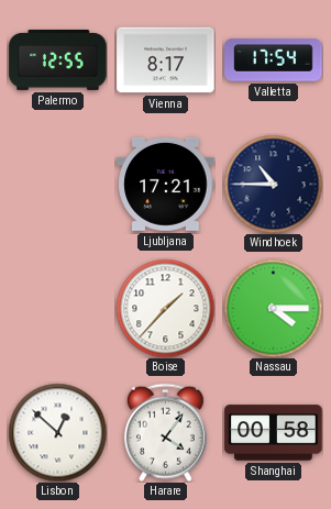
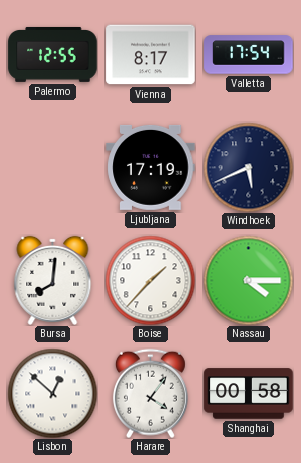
Ljubljana: 17:21 -> 17:19
Windhoek: 10:45 -> 5:41
Bursa: none -> 8:01
